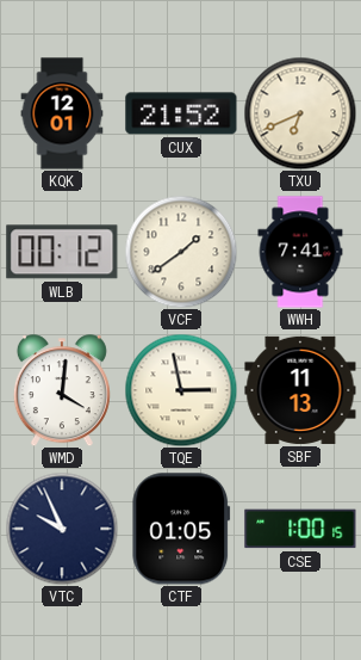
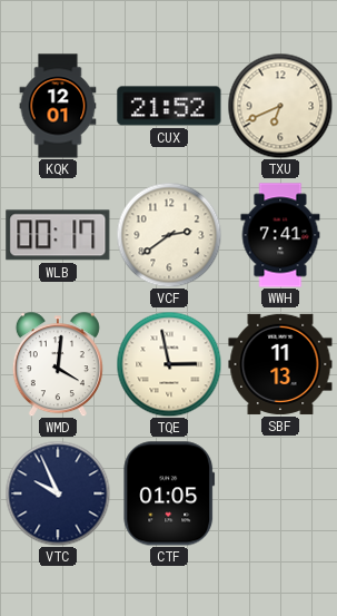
WLB: 00:12 -> 00:17
VCF: 1:39 -> 2:39
CSE: 1:00 -> none
